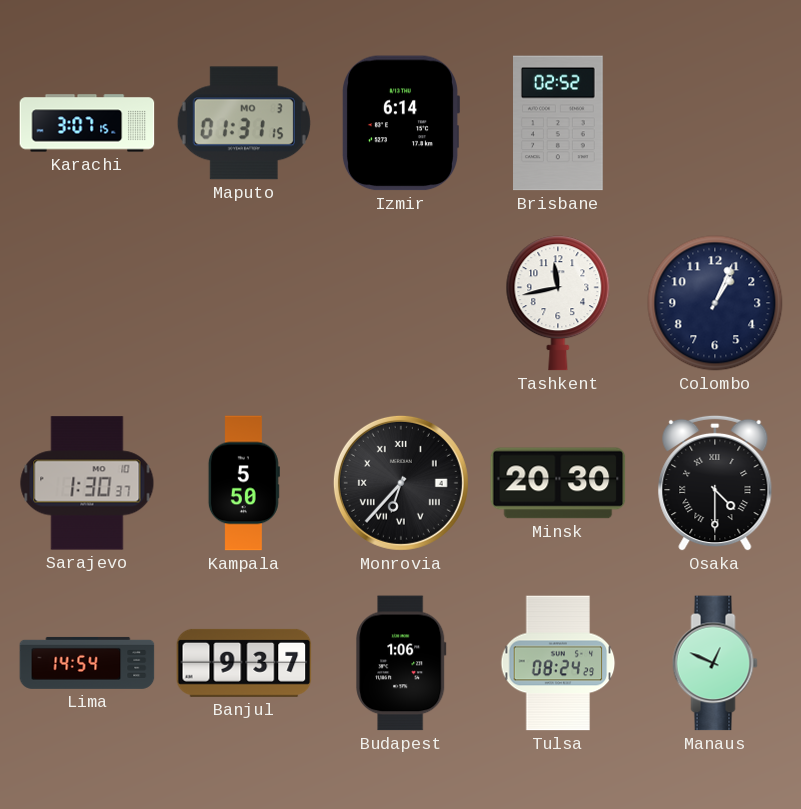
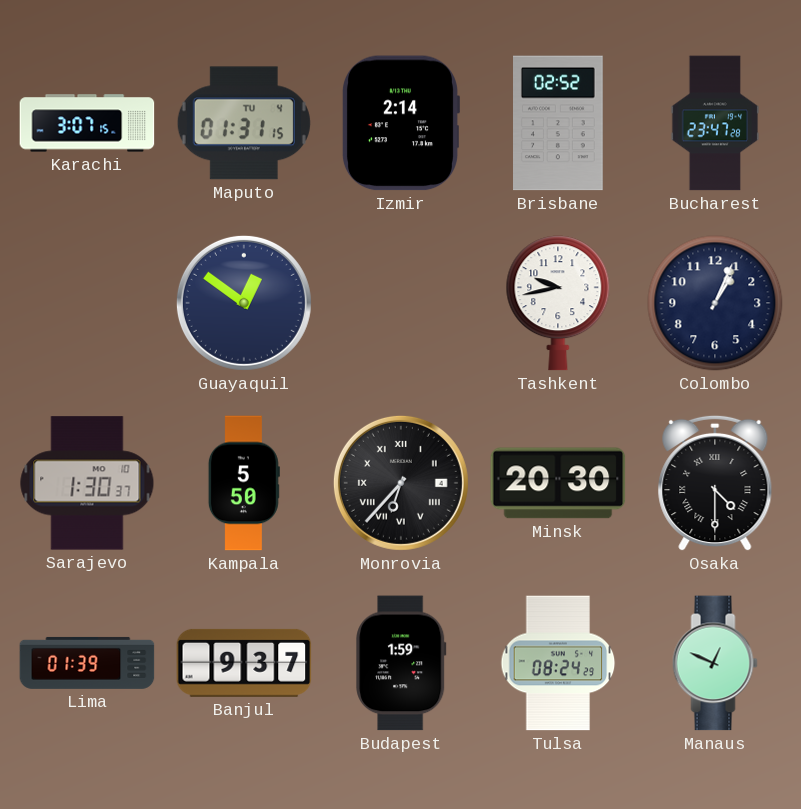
Maputo date: MO 3 -> TU 4
Izmir: 6:14 -> 2:14
Bucharest: none -> 23:47
Guayaquil: none -> 12:51
Tashkent: 11:43 -> 9:43
Lima: 14:54 -> 01:39
Budapest: 1:06 -> 1:59
